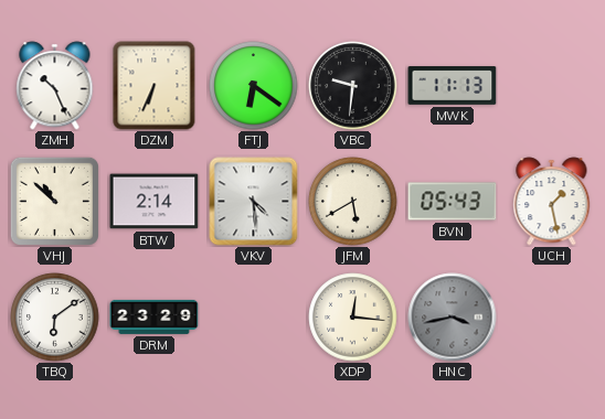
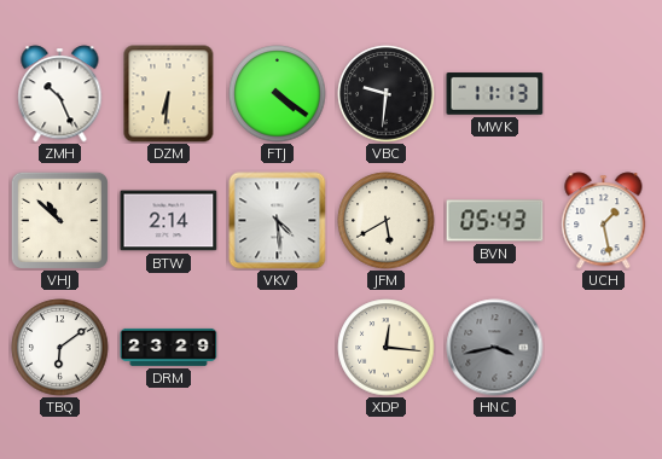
DZM: 6:34 -> 6:31
FTJ: 6:21 -> 4:21
